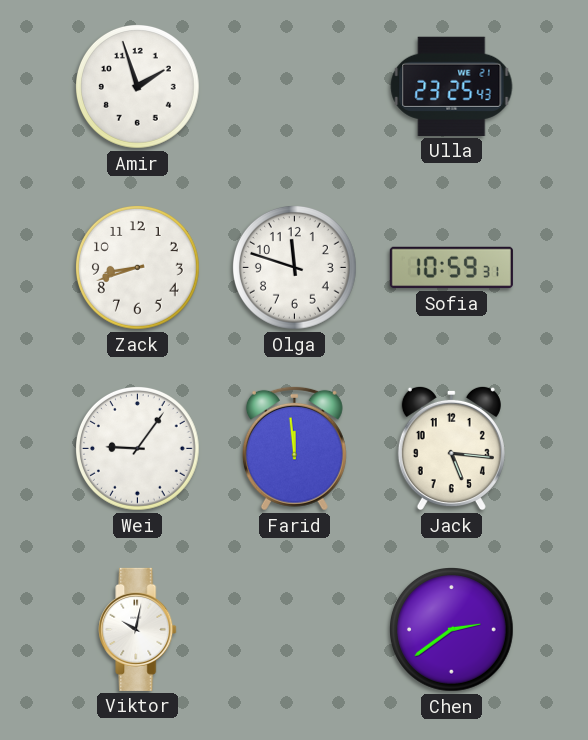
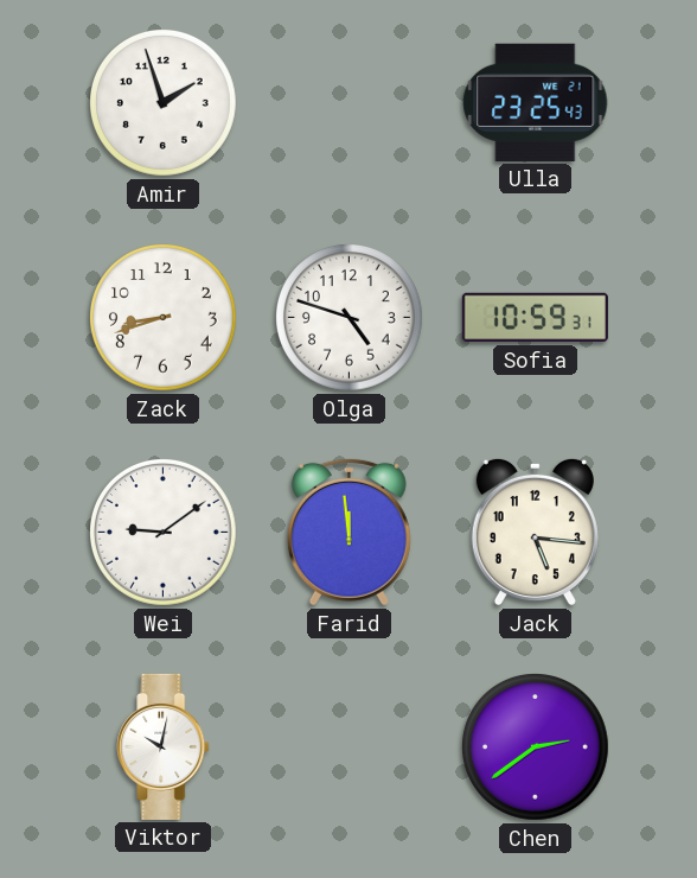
Olga: 11:48 -> 4:48
Wei: 9:06 -> 9:09
